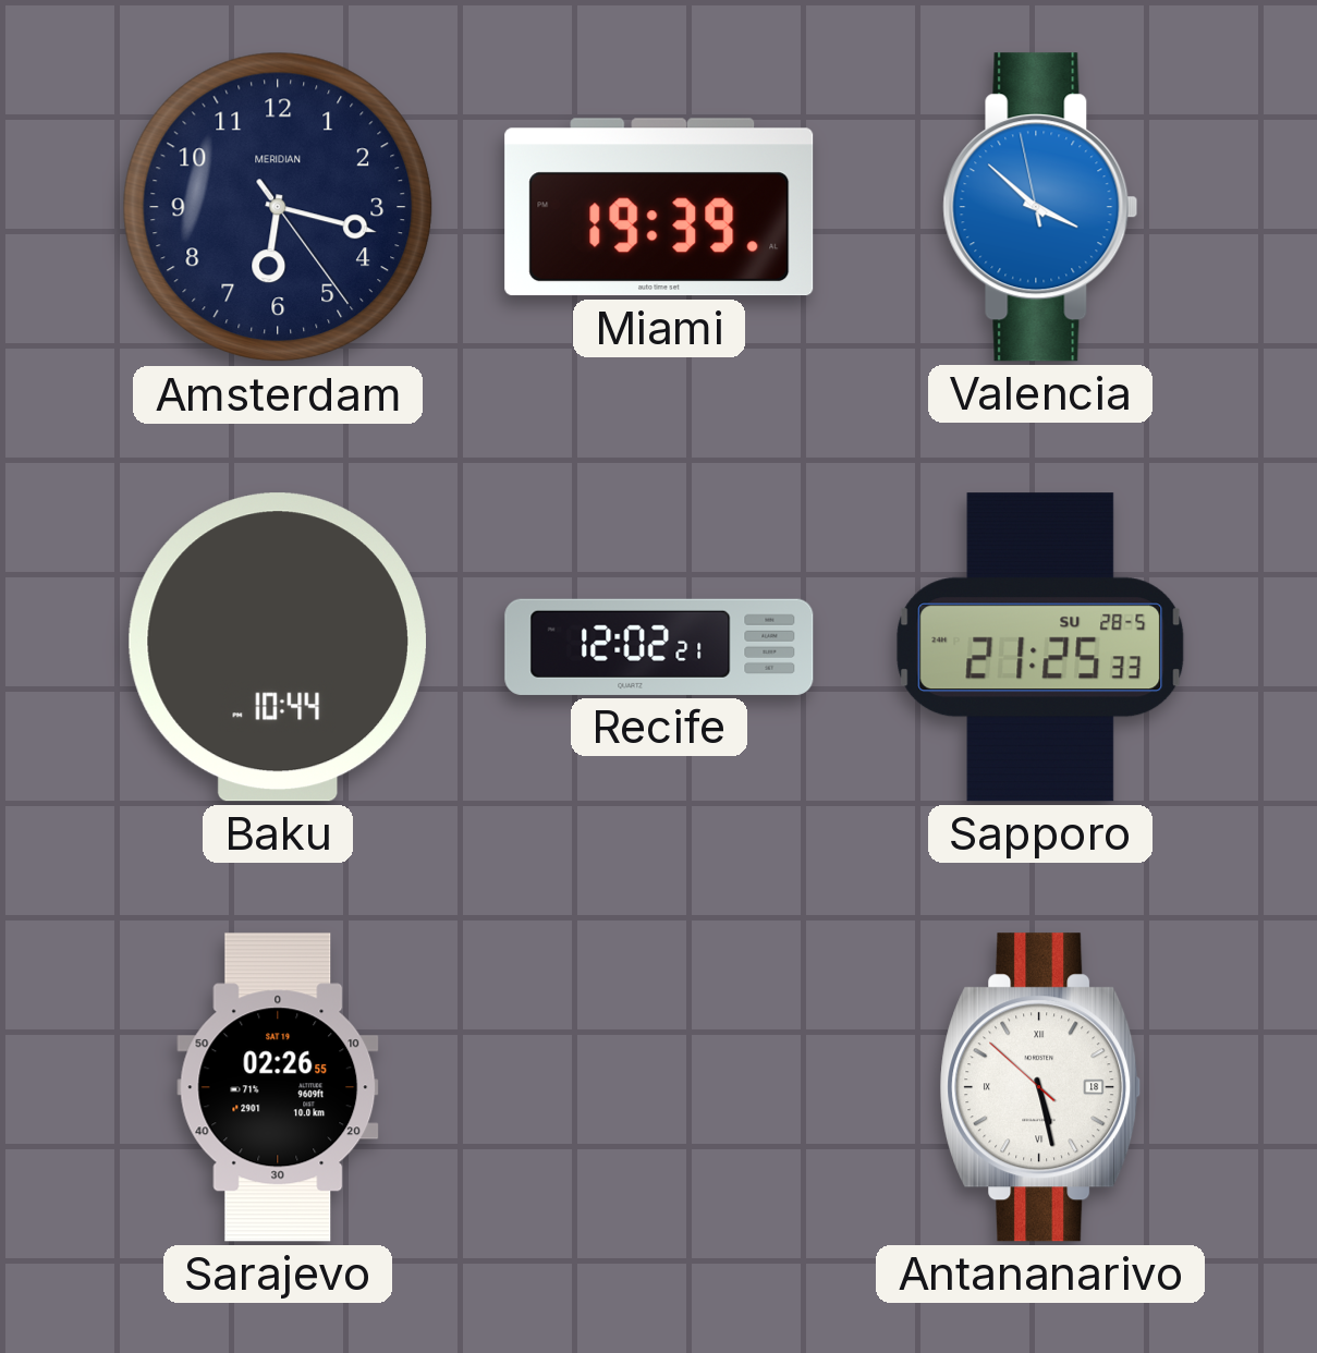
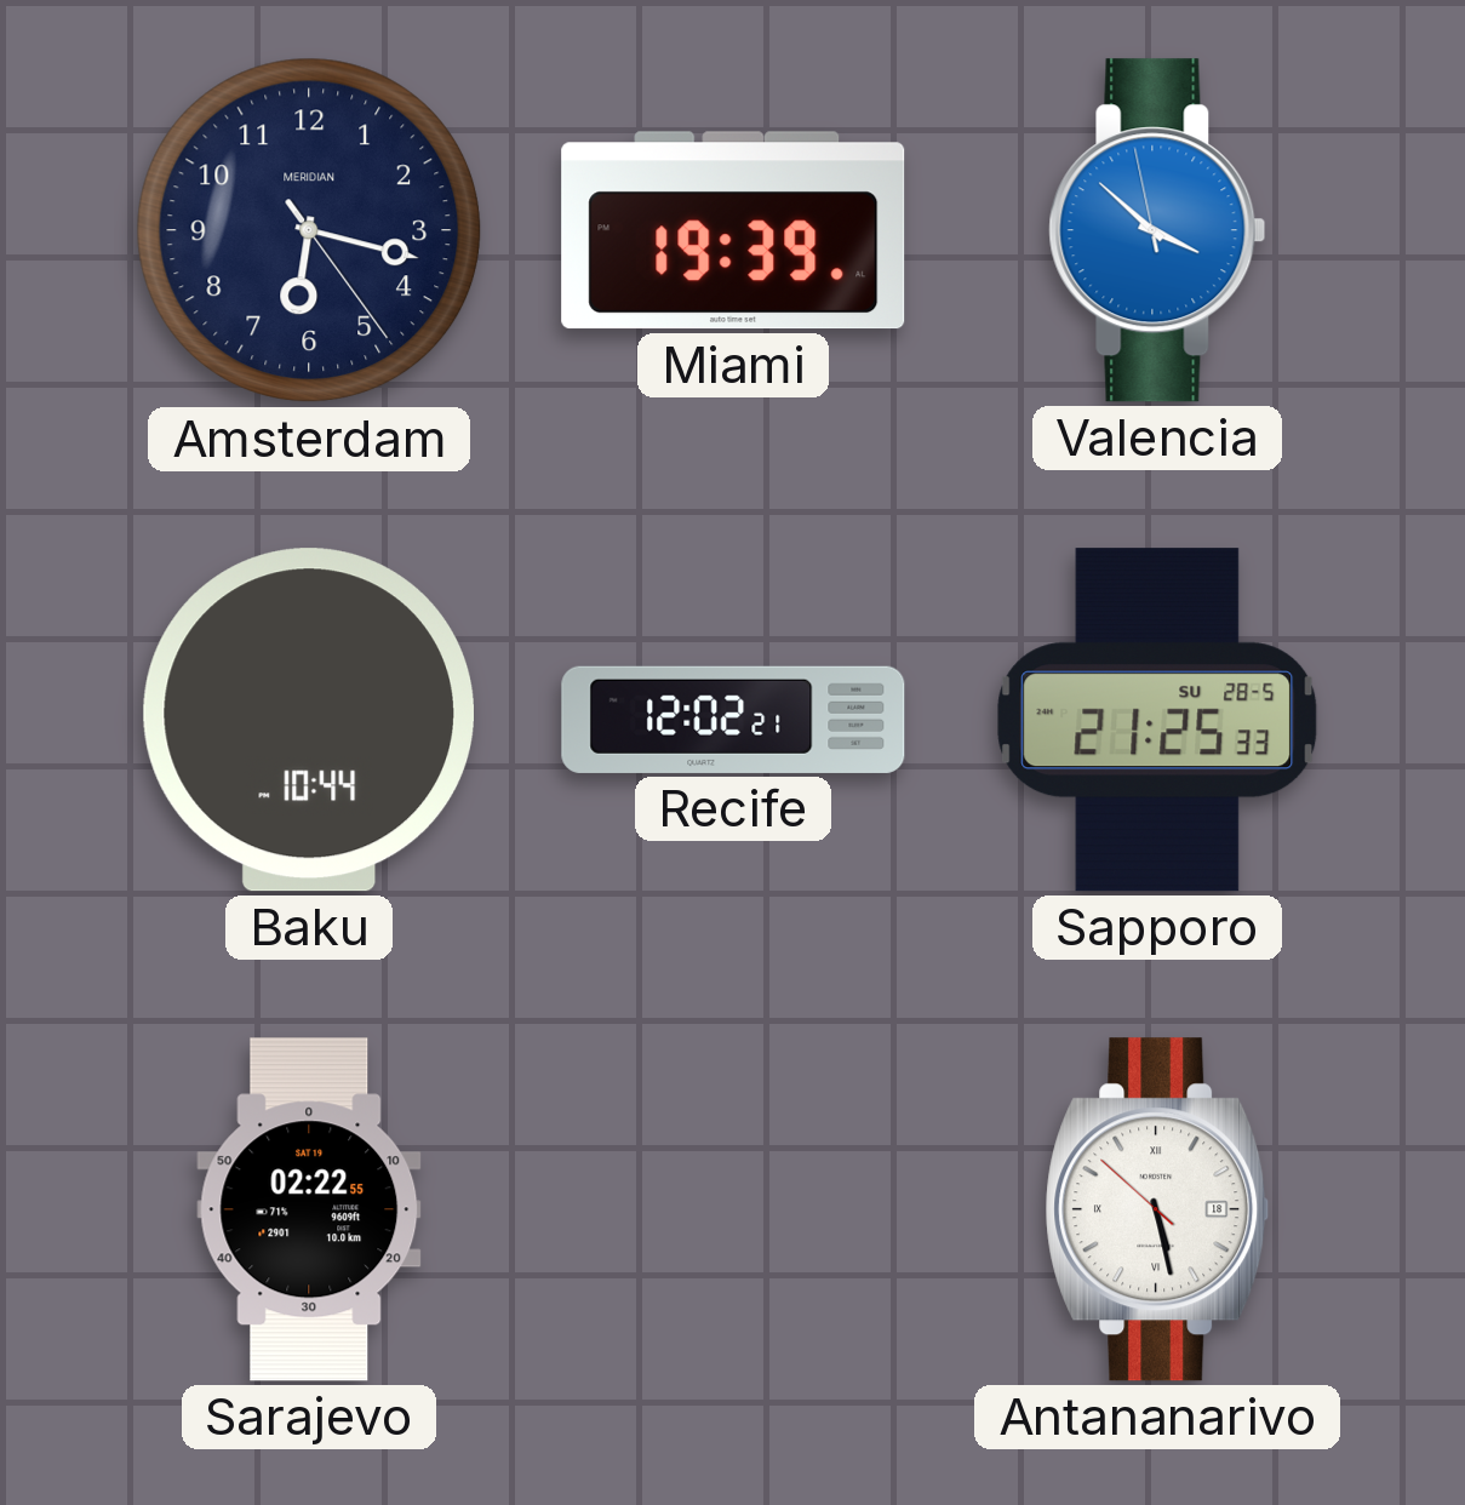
Sarajevo: 02:26 -> 02:22
